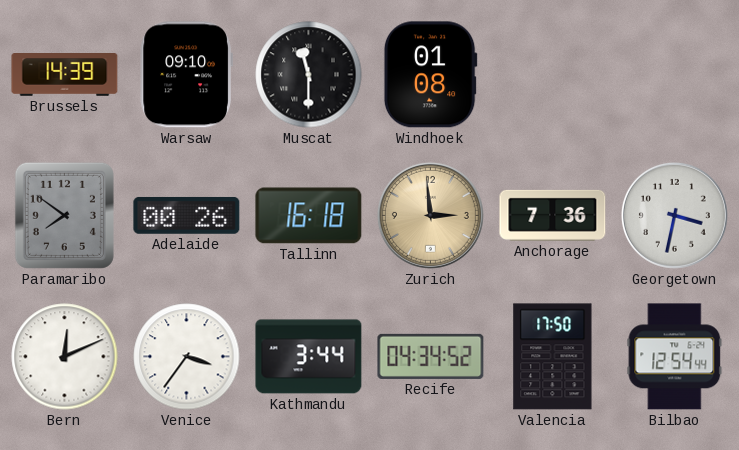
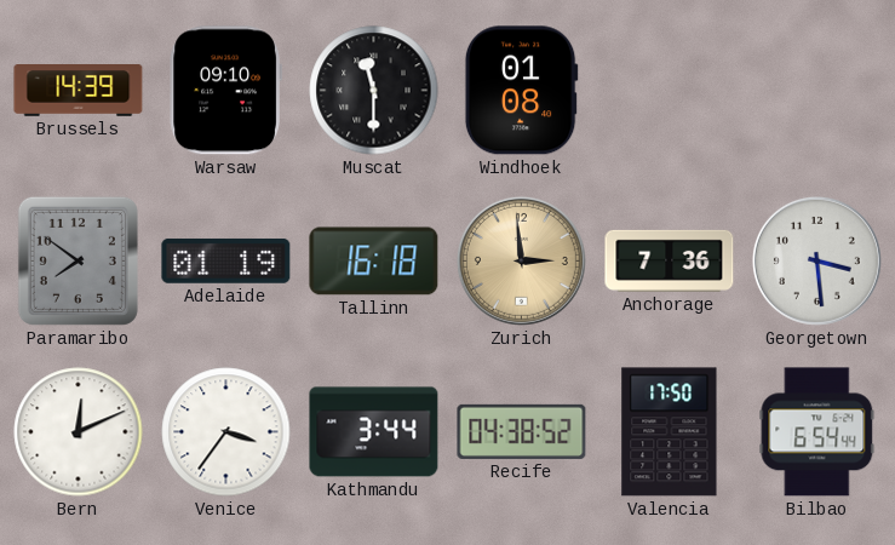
Adelaide: 00:26 -> 01:19
Georgetown: 3:32 -> 3:29
Recife: 04:34 -> 04:38
Bilbao: 12:54 -> 6:54
